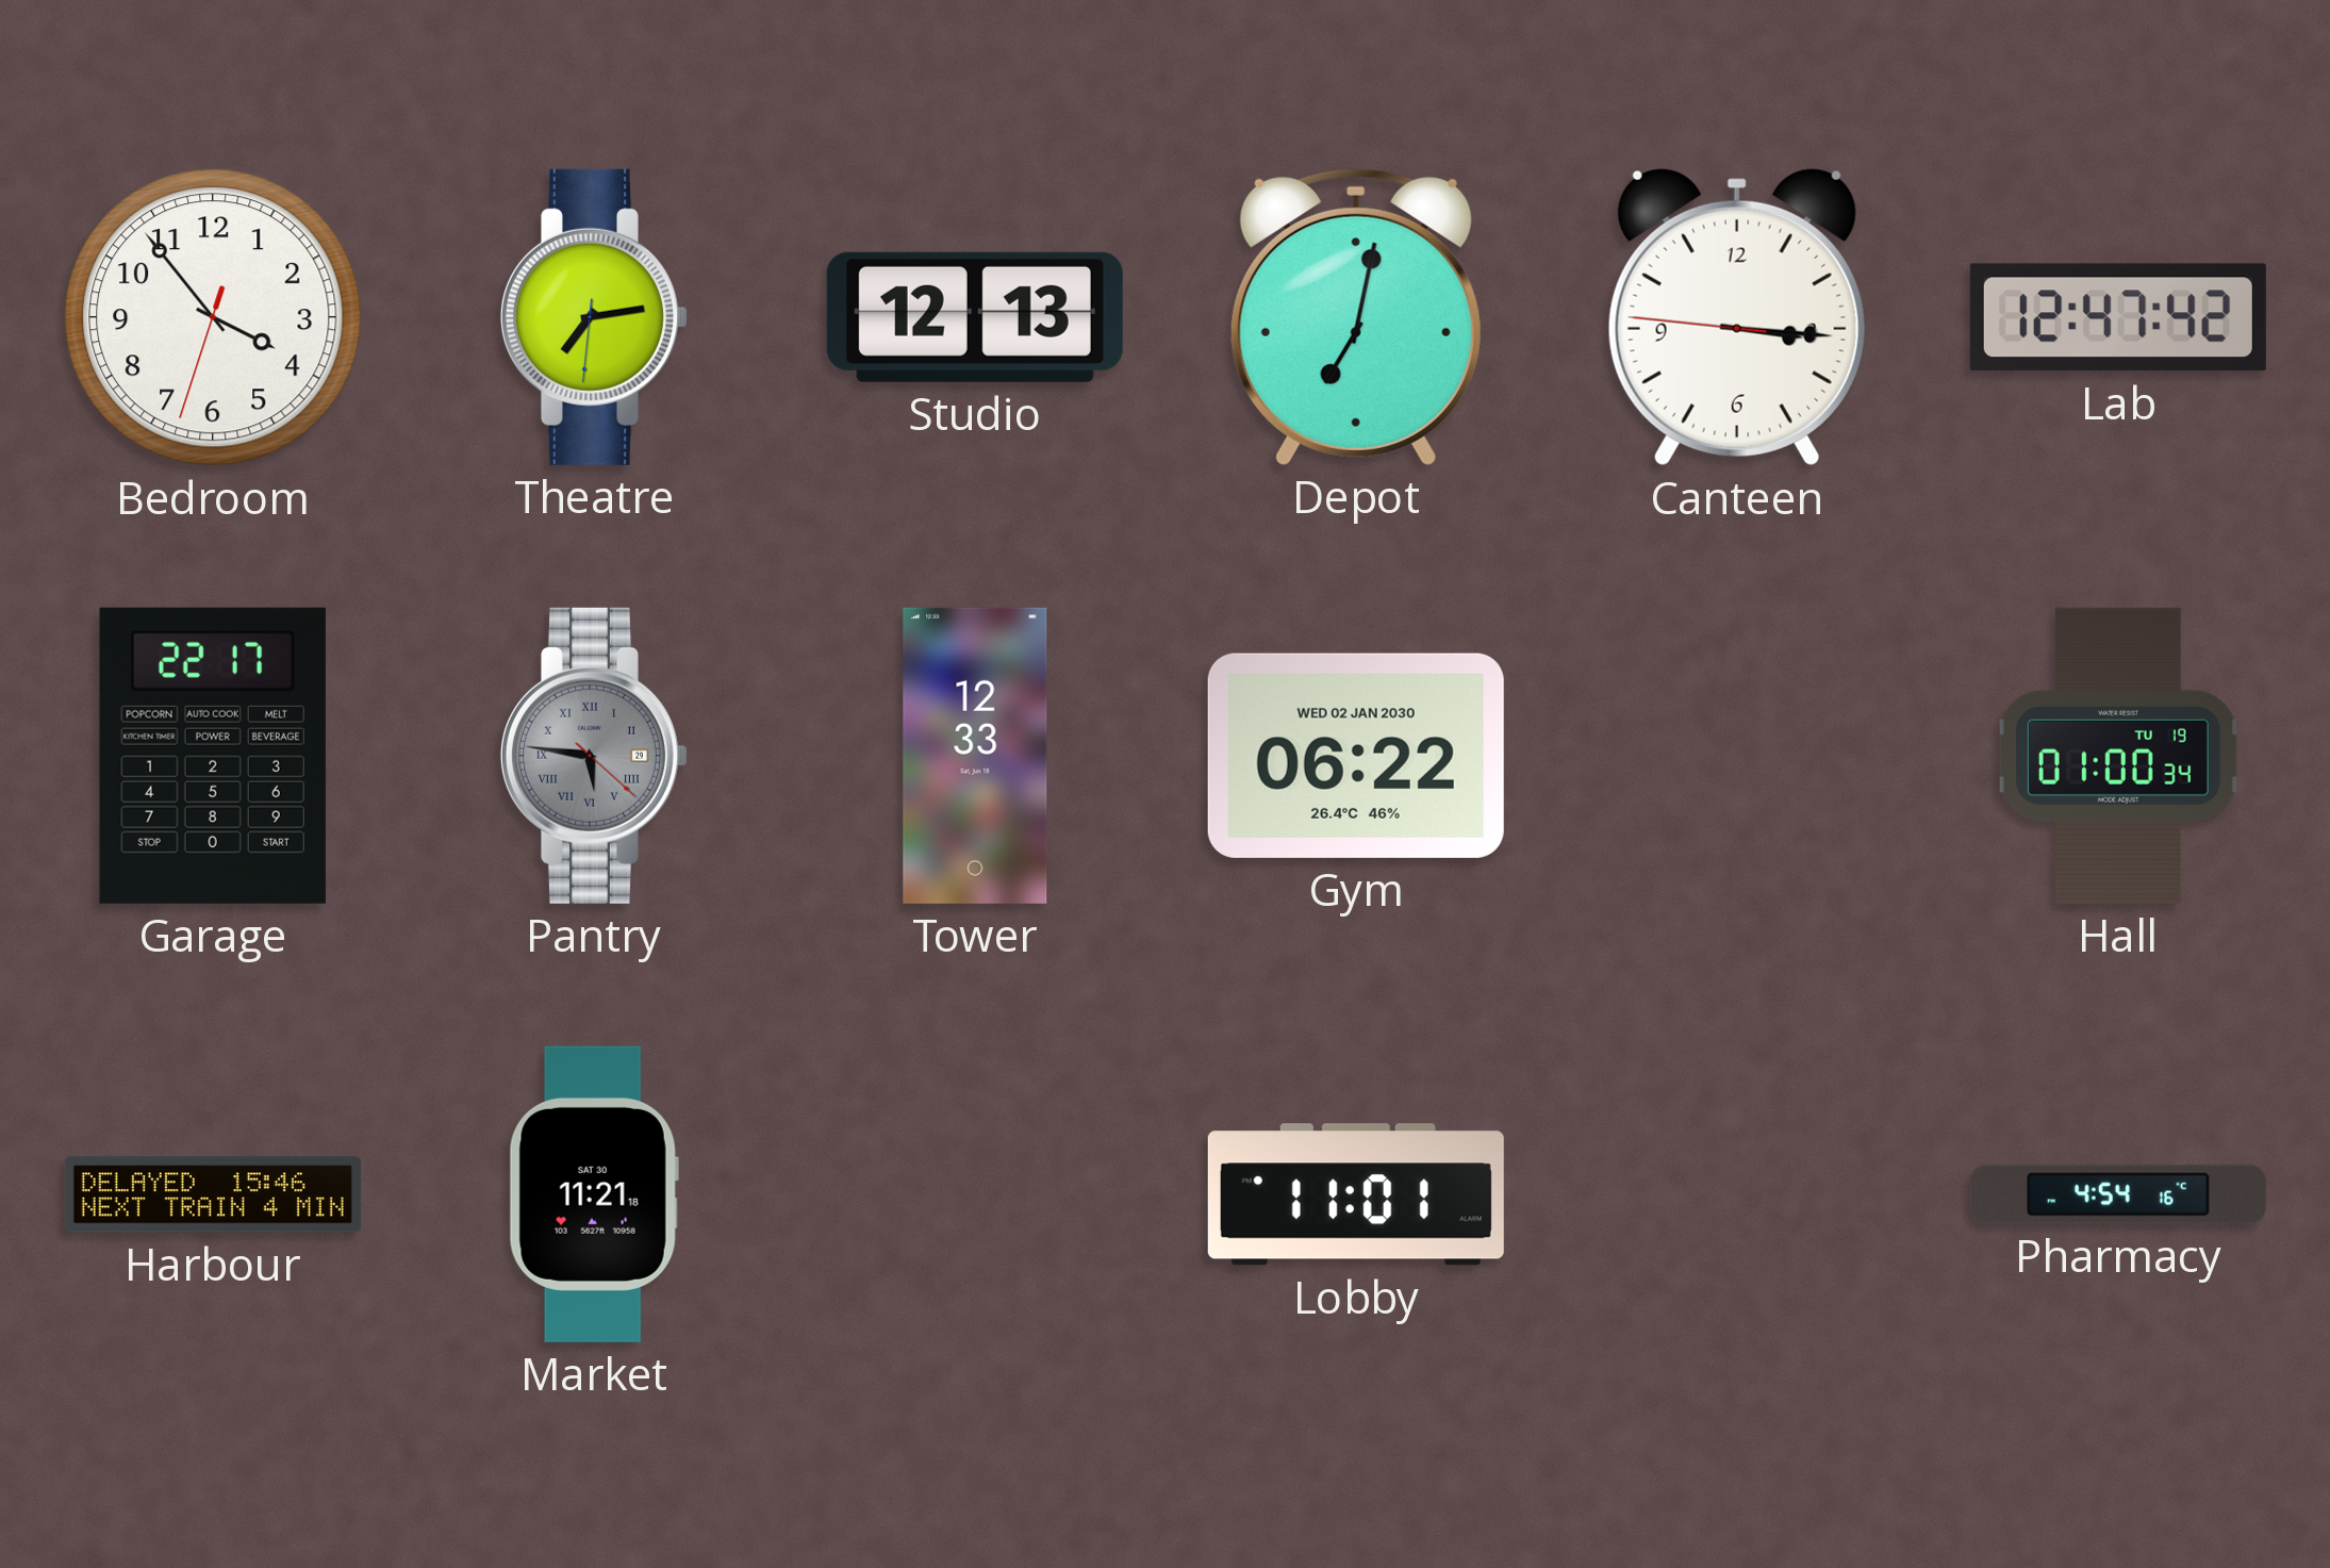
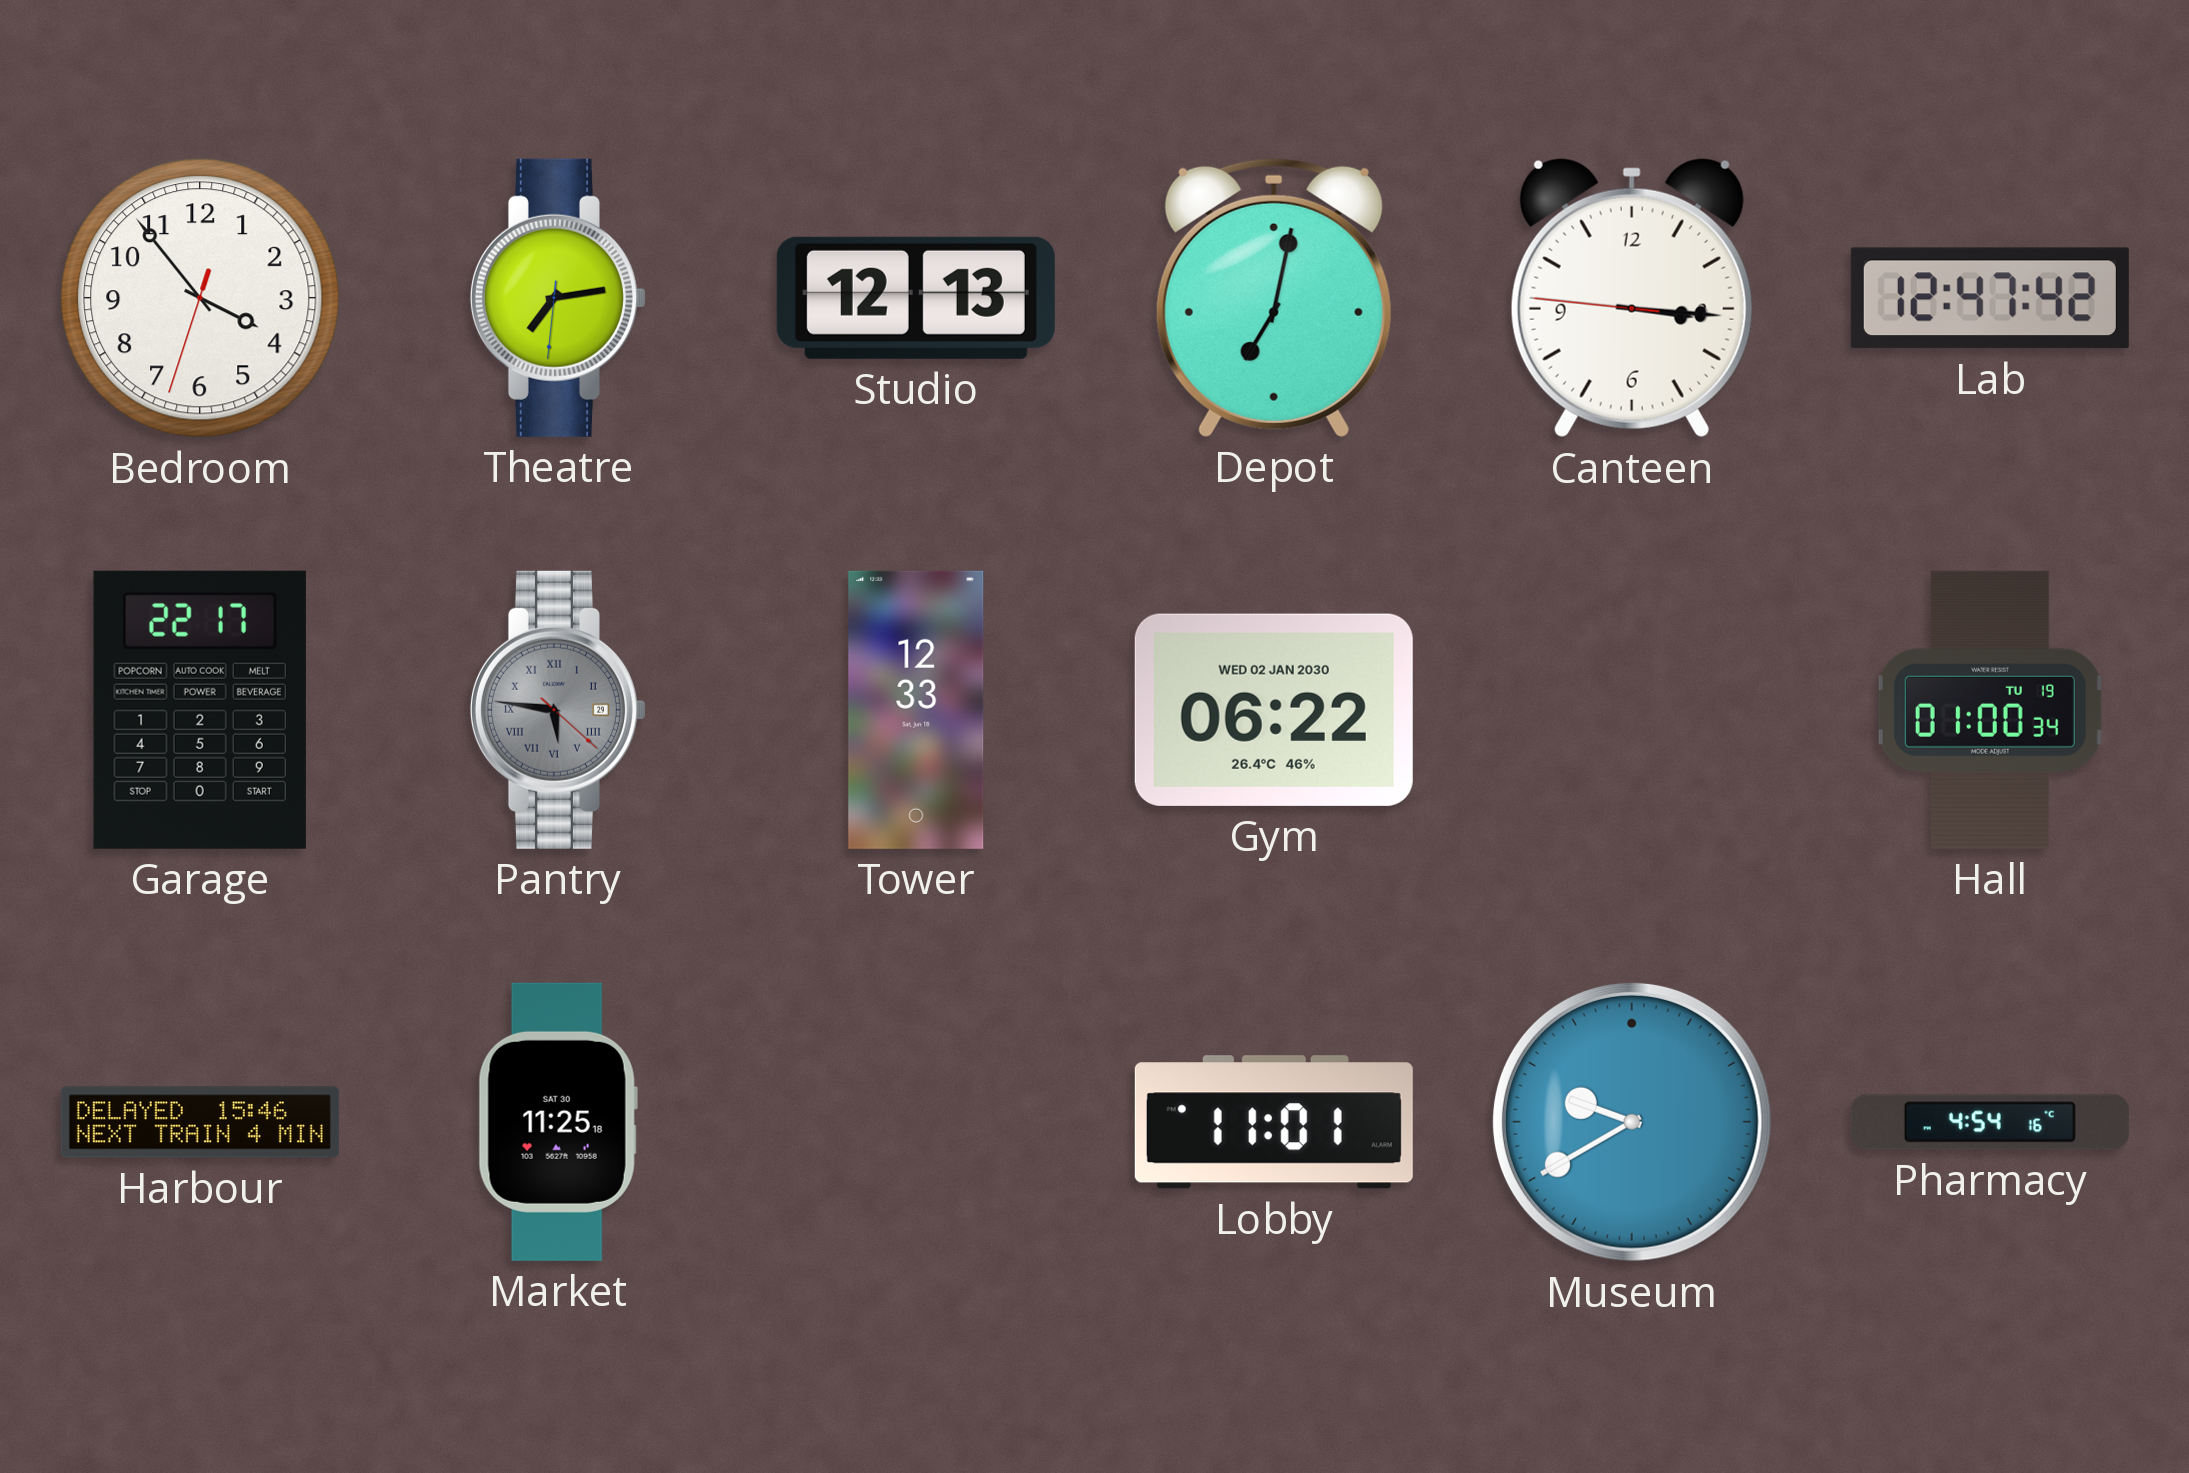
Market: 11:21 -> 11:25
Museum: none -> 9:40
